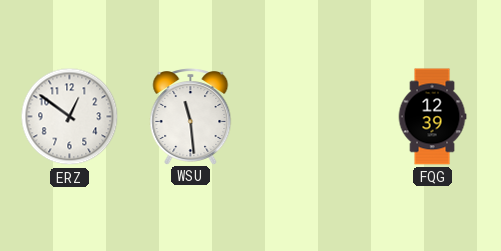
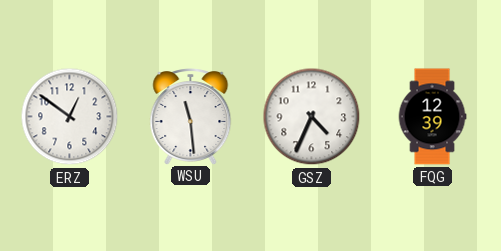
GSZ: none -> 4:34
